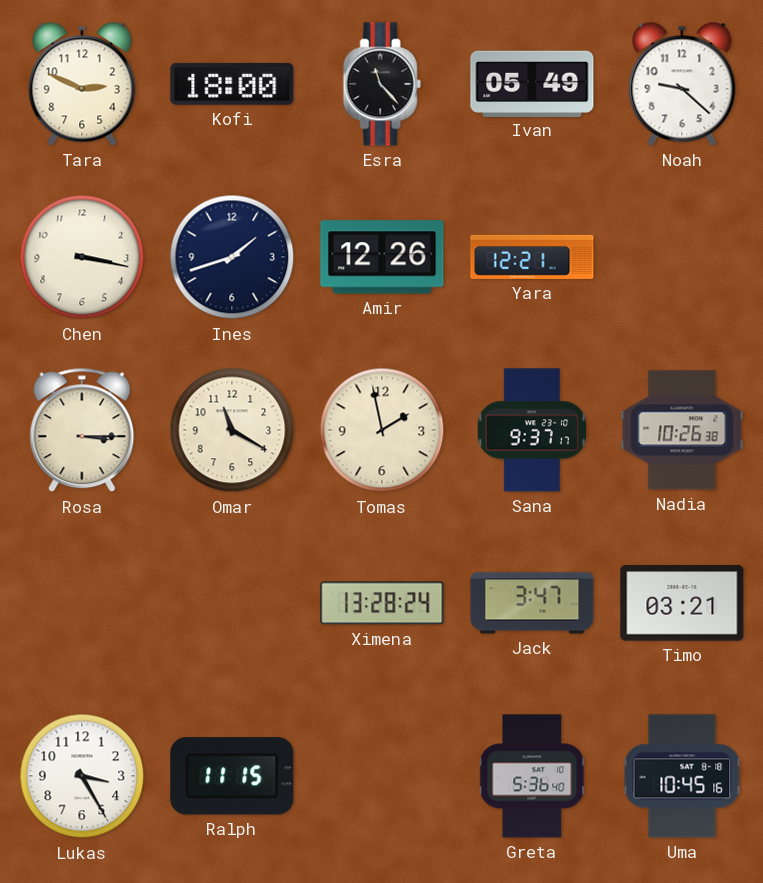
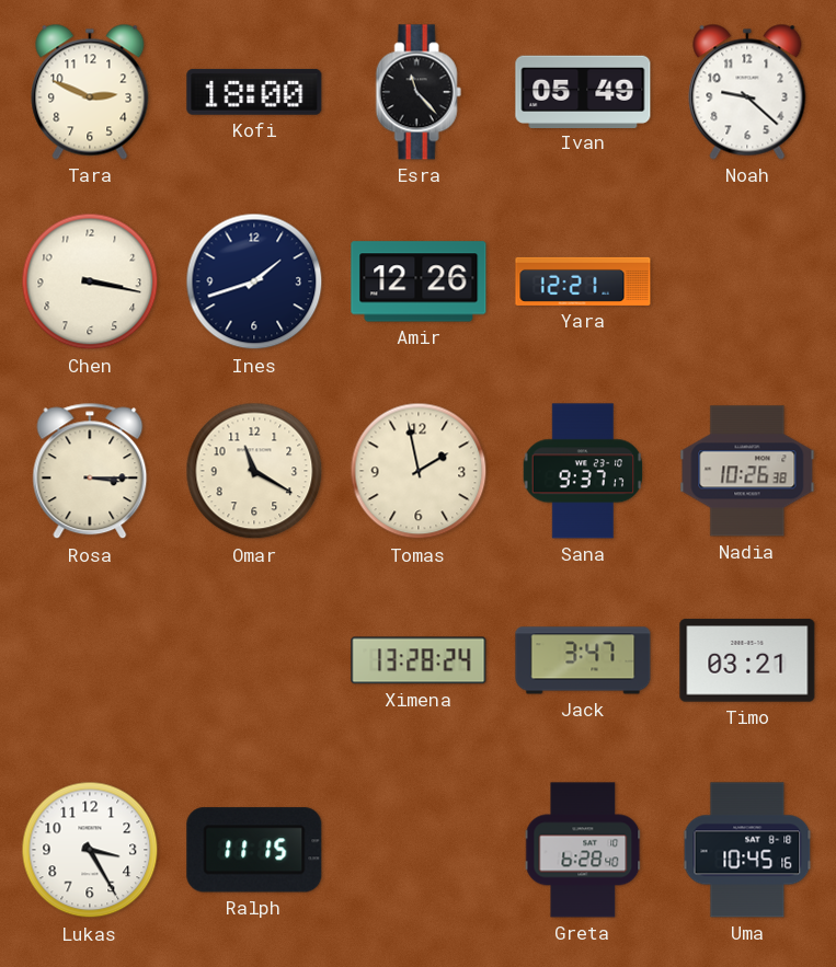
Greta: 5:36 -> 6:28
